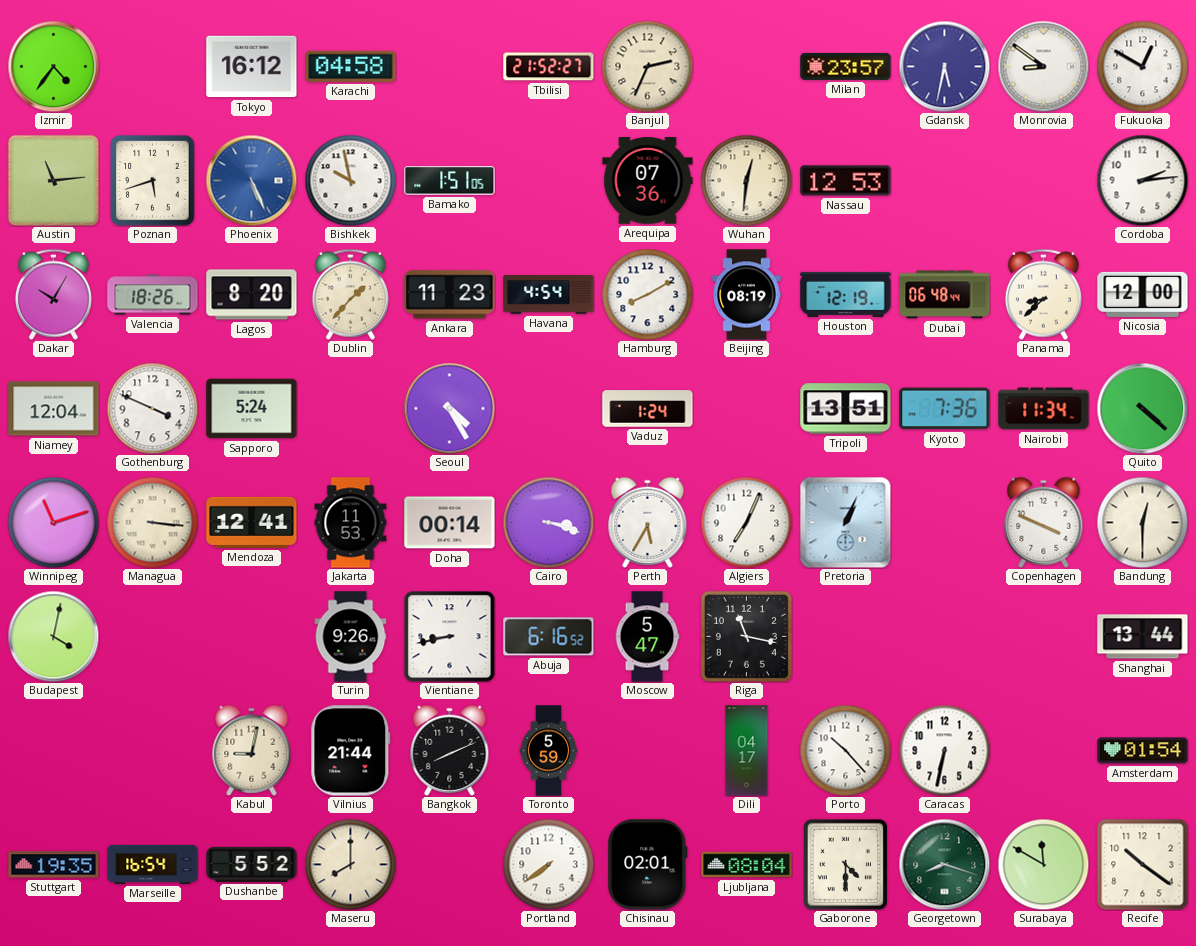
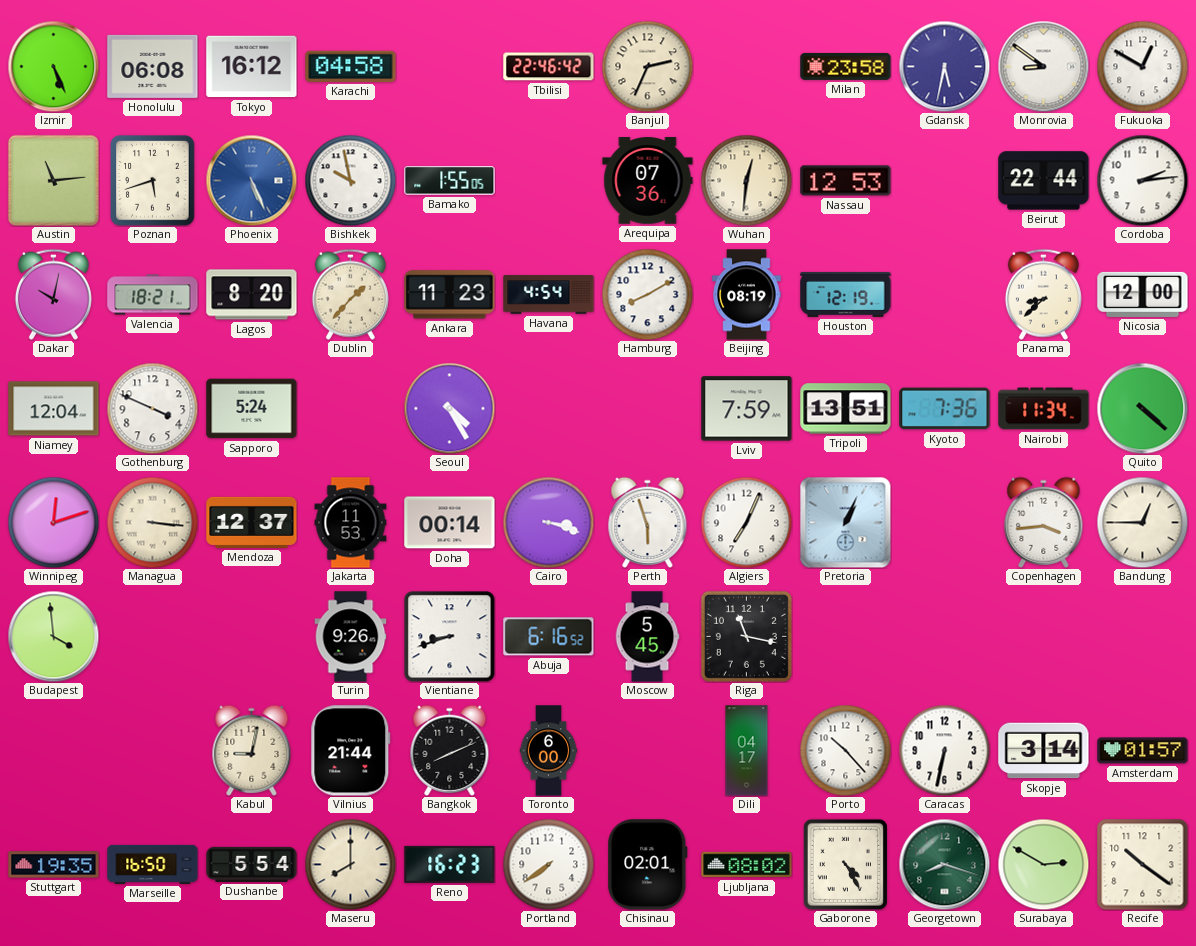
Izmir: 4:36 -> 5:26
Honolulu: none -> 06:08
Tbilisi: 21:52 -> 22:46
Milan: 23:57 -> 23:58
Bamako: 1:51 -> 1:55
Beirut: none -> 22:44
Dakar: 10:05 -> 10:02
Valencia: 18:26 -> 18:21
Dubai: 06:48 -> none
Vaduz: 1:24 -> none
Lviv: none -> 7:59
Winnipeg: 11:12 -> 12:12
Mendoza: 12:41 -> 12:37
Perth: 5:35 -> 5:57
Copenhagen: 3:49 -> 3:44
Bandung: 12:30 -> 12:45
Budapest: 4:02 -> 3:59
Vientiane: 8:43 -> 8:42
Moscow: 5:47 -> 5:45
Shanghai: 13:44 -> none
Toronto: 5:59 -> 6:00
Skopje: none -> 3:14
Amsterdam: 01:54 -> 01:57
Marseille: 16:54 -> 16:50
Dushanbe: 5:52 -> 5:54
Reno: none -> 16:23
Ljubljana: 08:04 -> 08:02
Gaborone: 4:30 -> 4:25
Surabaya: 11:50 -> 2:50
